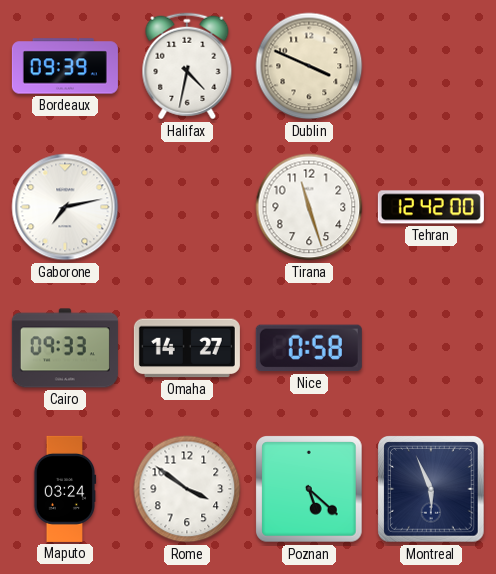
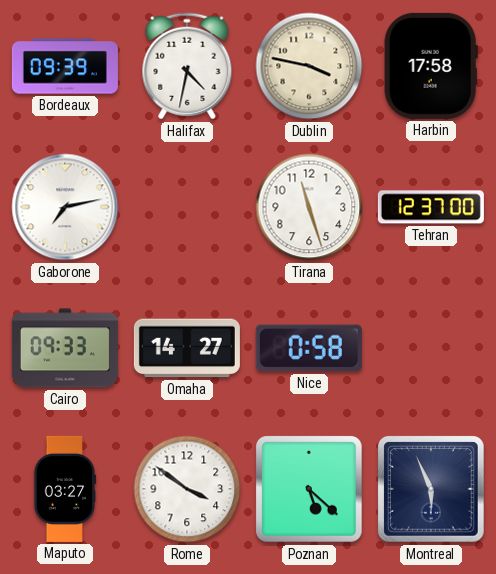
Dublin: 3:49 -> 3:47
Harbin: none -> 17:58
Tehran: 12:42 -> 12:37
Maputo: 03:24 -> 03:27
